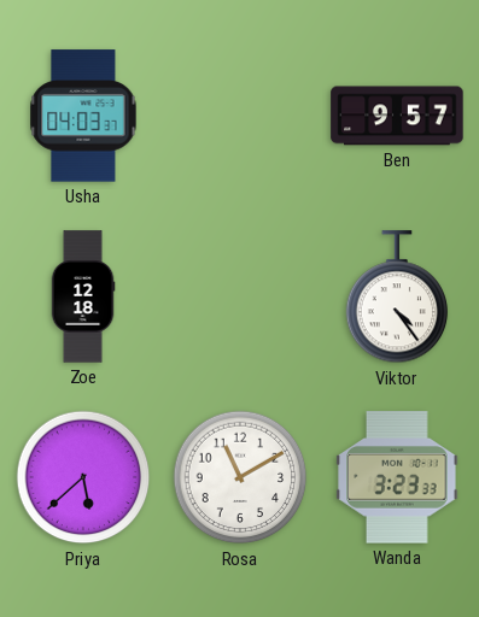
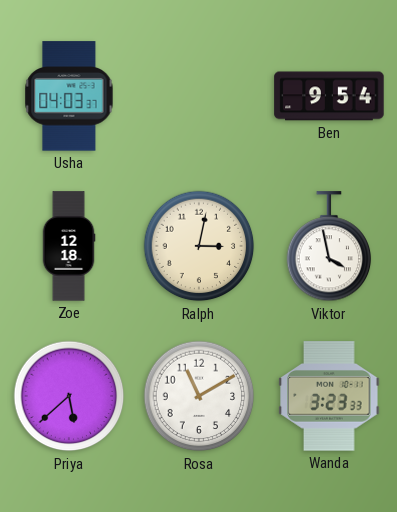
Ben: 9:57 -> 9:54
Ralph: none -> 3:02
Viktor: 4:24 -> 3:58
